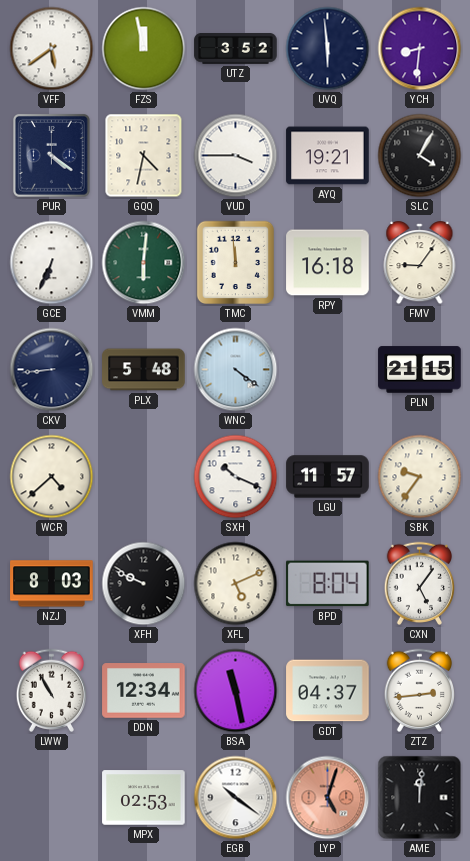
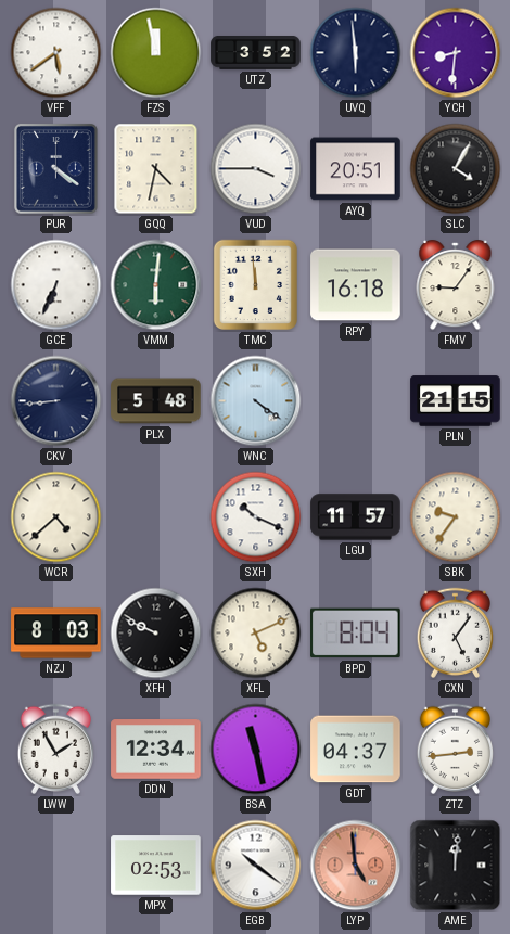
AYQ: 19:21 -> 20:51
LWW: 10:55 -> 1:55
LYP: 5:03 -> 4:59
